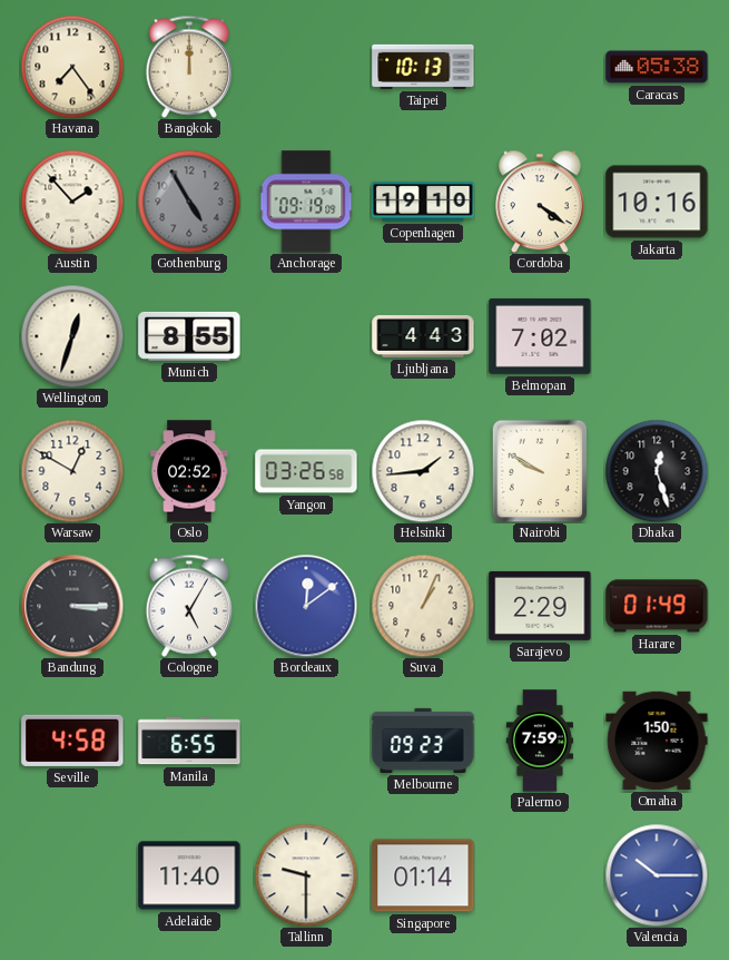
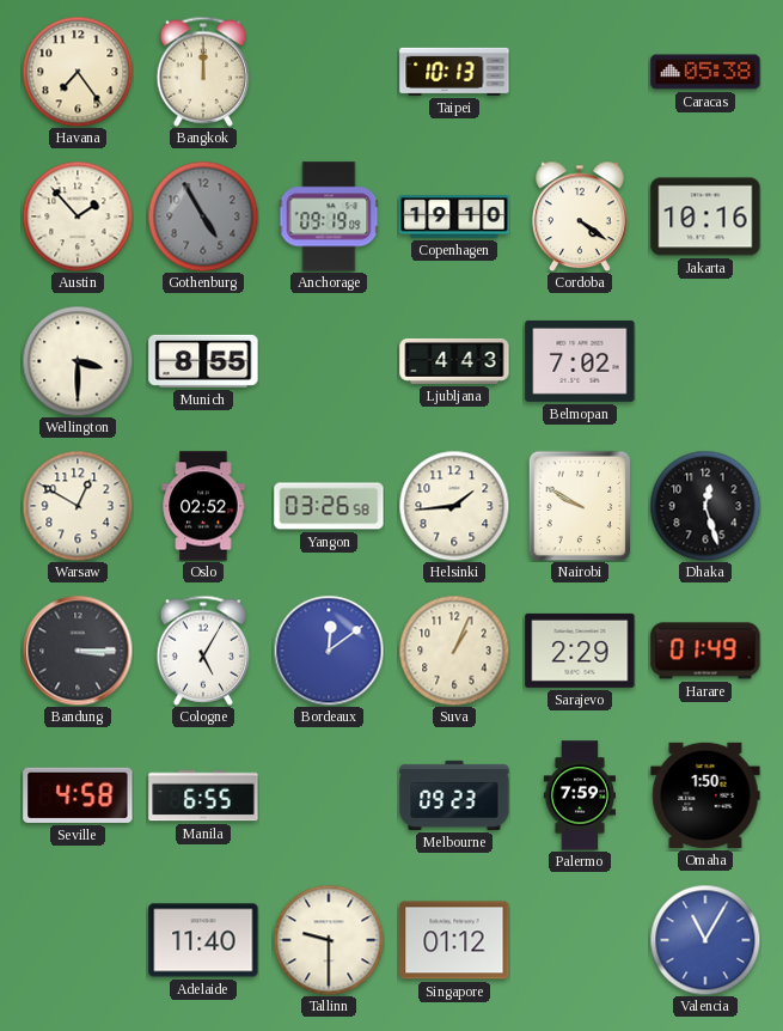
Wellington: 12:33 -> 3:30
Singapore: 01:14 -> 01:12
Valencia: 10:15 -> 11:05
